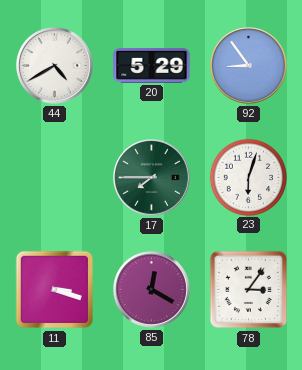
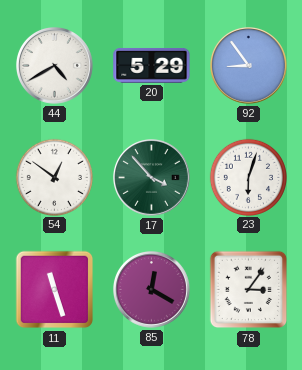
54: none -> 12:51
17: 7:45 -> 3:53
11: 3:18 -> 11:27
